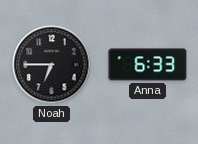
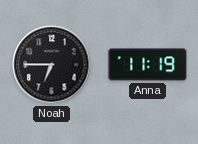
Anna: 6:33 -> 11:19
